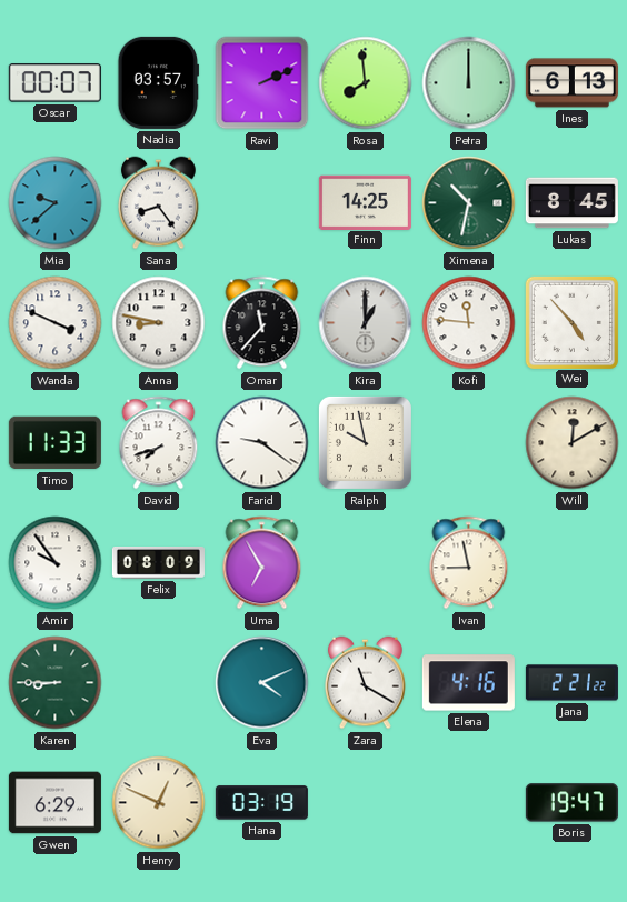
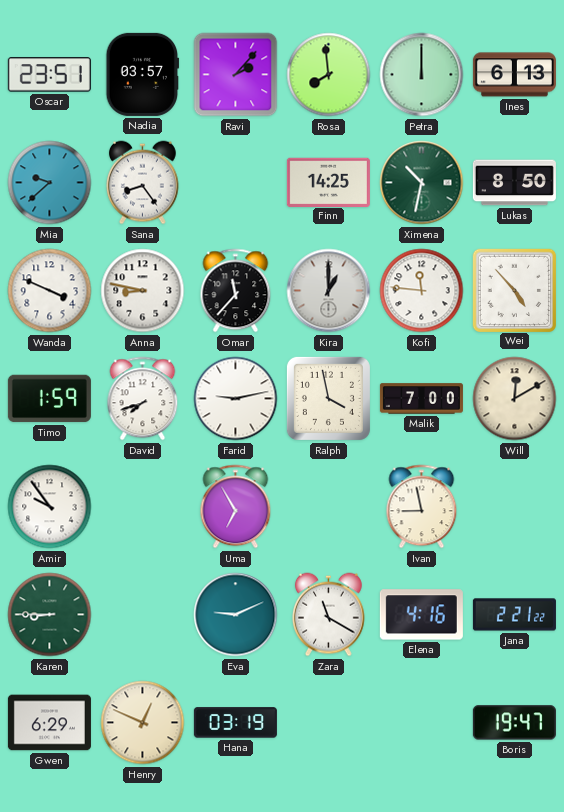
Oscar: 00:07 -> 23:51
Ravi: 2:11 -> 2:07
Lukas: 8:45 -> 8:50
Timo: 11:33 -> 1:59
Farid: 9:21 -> 9:13
Ralph: 9:58 -> 3:58
Malik: none -> 7:00
Felix: 08:09 -> none
Eva: 4:11 -> 9:11
